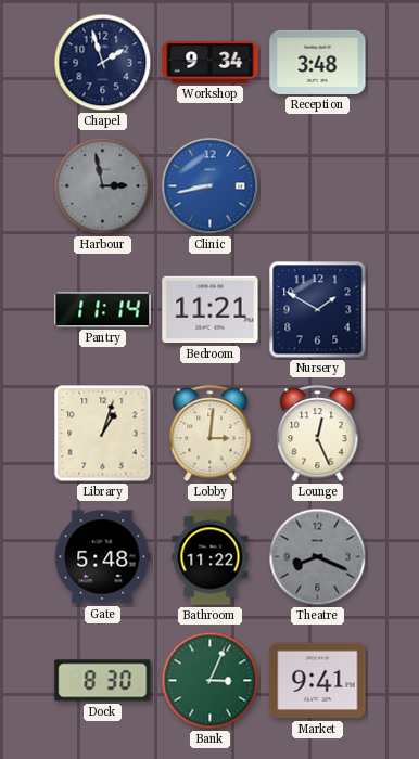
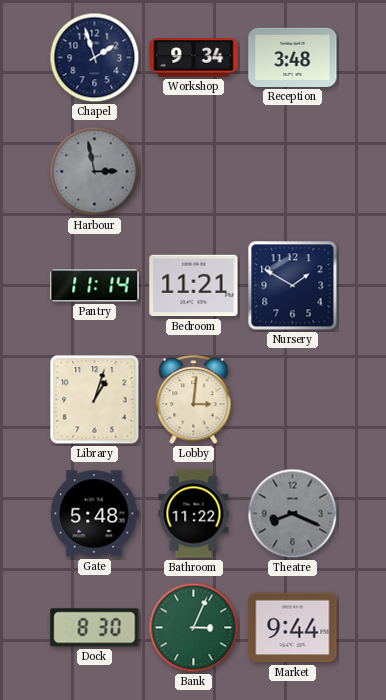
Clinic: 8:43 -> none
Lounge: 12:26 -> none
Market: 9:41 -> 9:44
